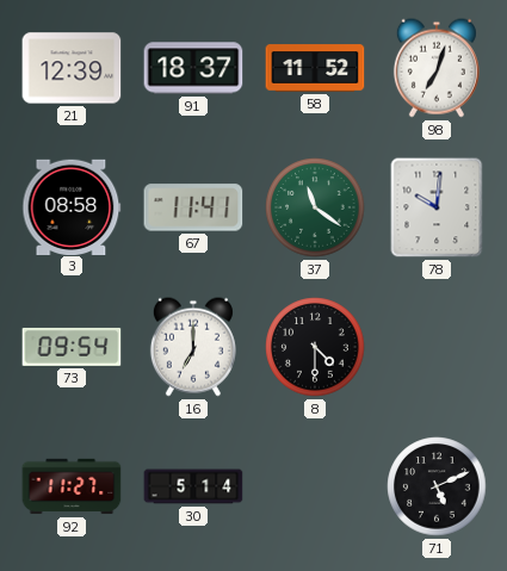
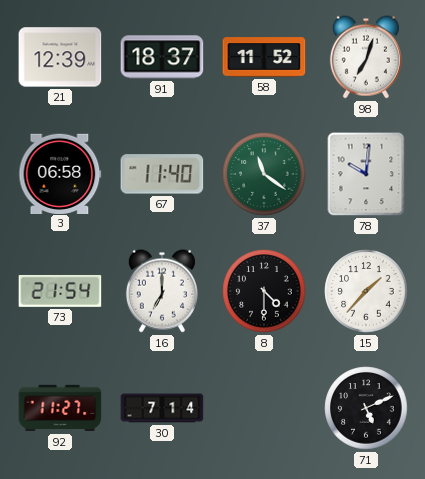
3: 08:58 -> 06:58
67: 11:41 -> 11:40
73: 09:54 -> 21:54
15: none -> 1:37
30: 5:14 -> 7:14
